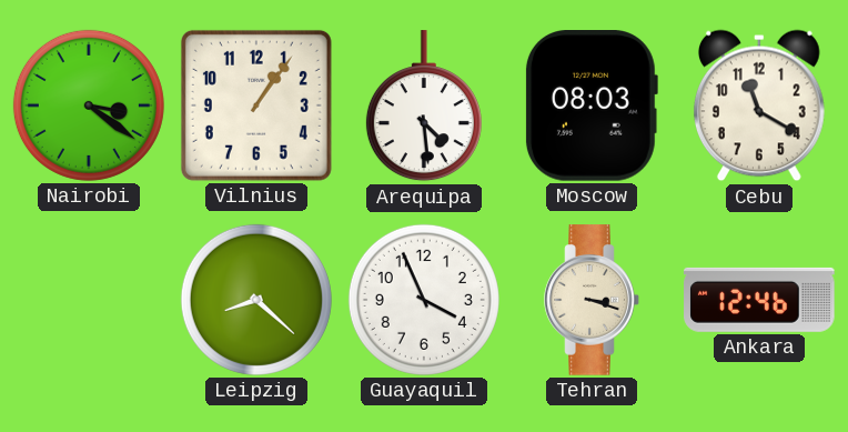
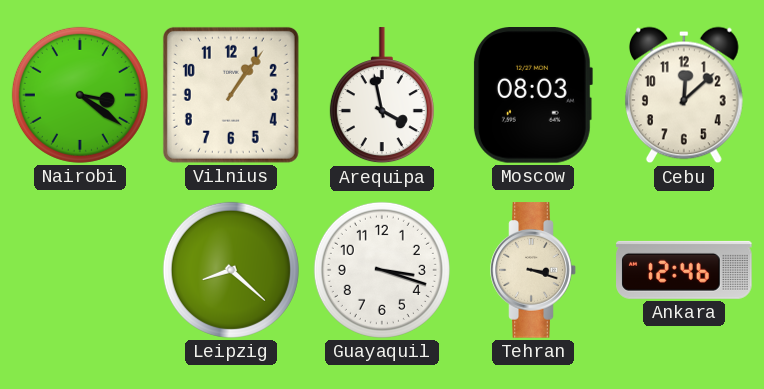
Arequipa: 4:29 -> 3:58
Cebu: 11:20 -> 12:08
Guayaquil: 3:56 -> 3:18
